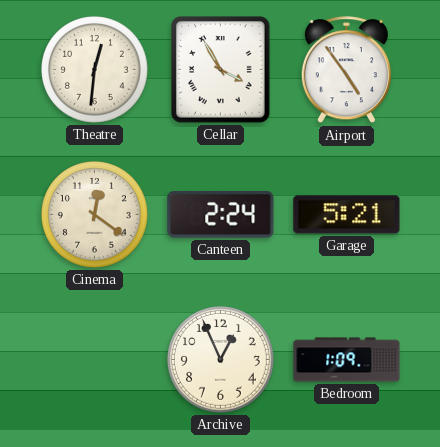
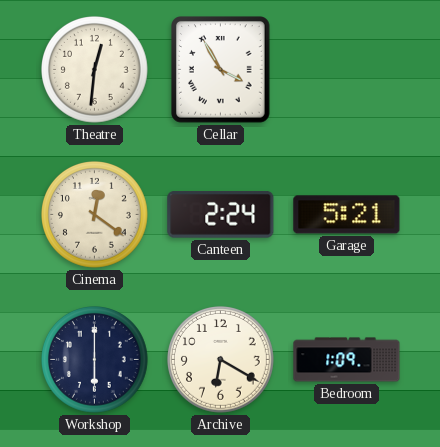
Airport: 4:54 -> none
Workshop: none -> 6:00
Archive: 12:56 -> 6:20
